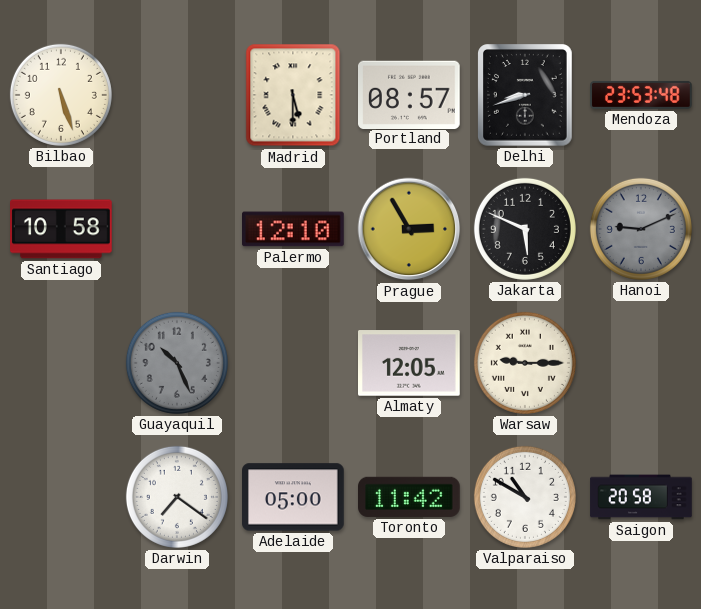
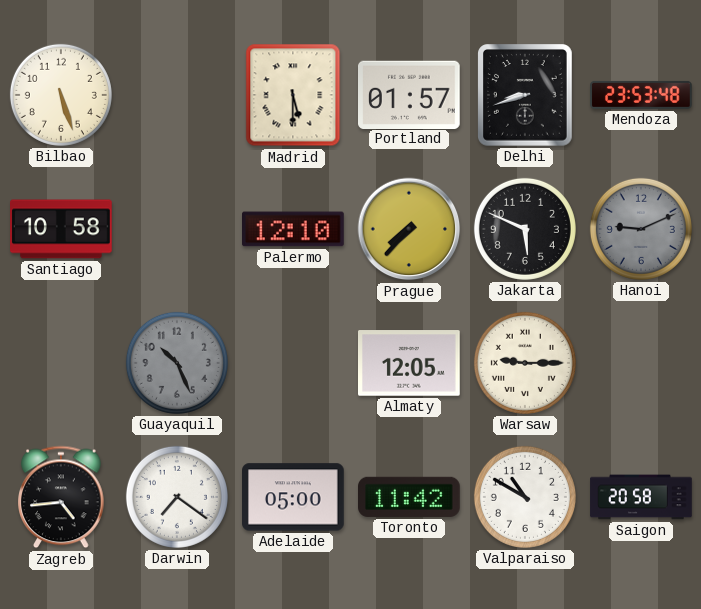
Portland: 08:57 -> 01:57
Prague: 2:55 -> 7:37
Zagreb: none -> 4:44
